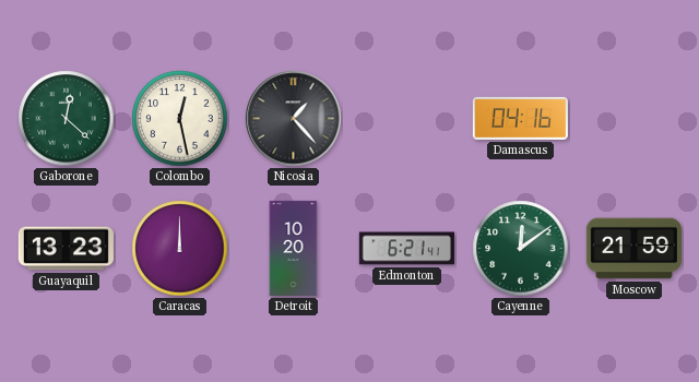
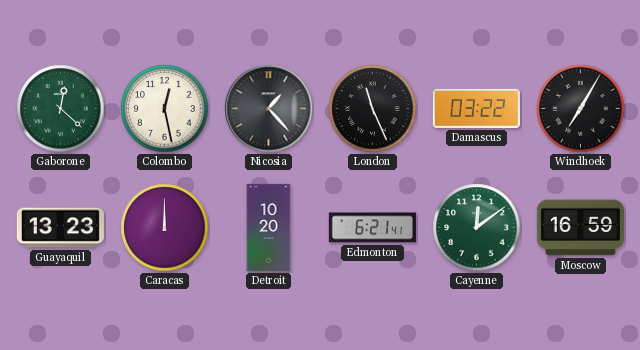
London: none -> 11:26
Damascus: 04:16 -> 03:22
Windhoek: none -> 7:05
Moscow: 21:59 -> 16:59
